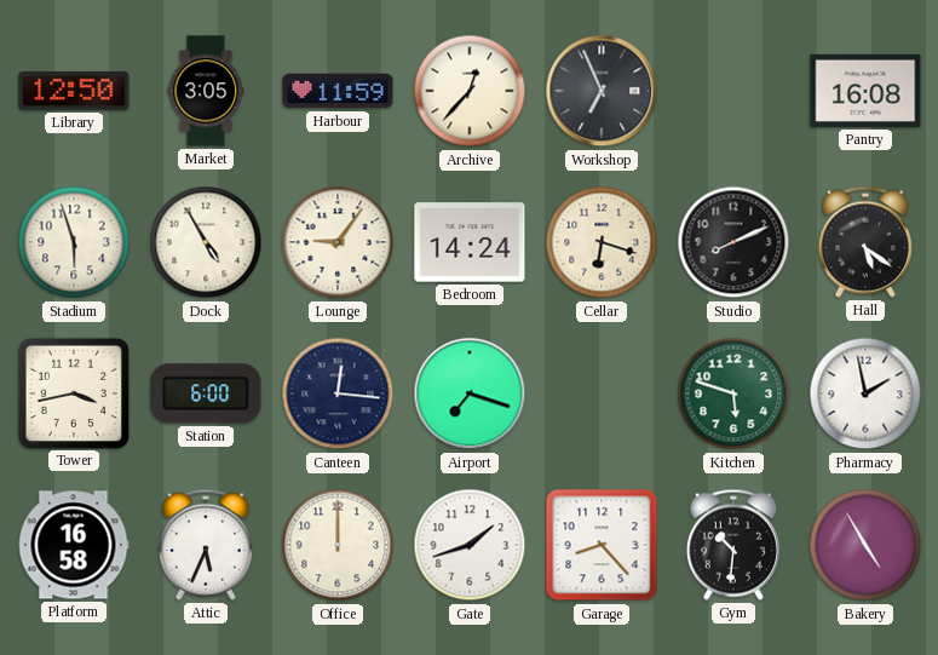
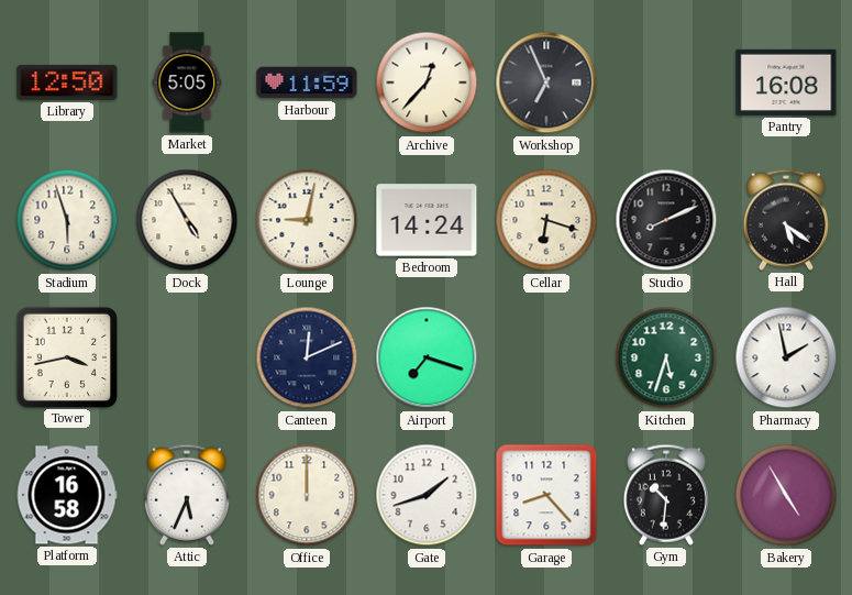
Market: 3:05 -> 5:05
Lounge: 9:06 -> 9:02
Station: 6:00 -> none
Canteen: 12:16 -> 12:11
Kitchen: 5:48 -> 5:33
